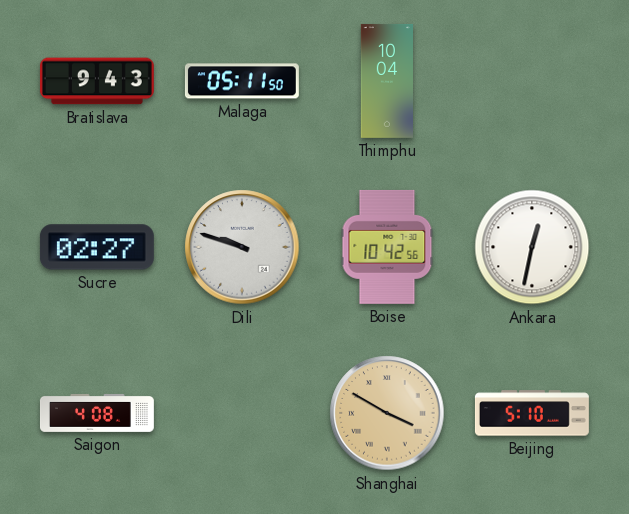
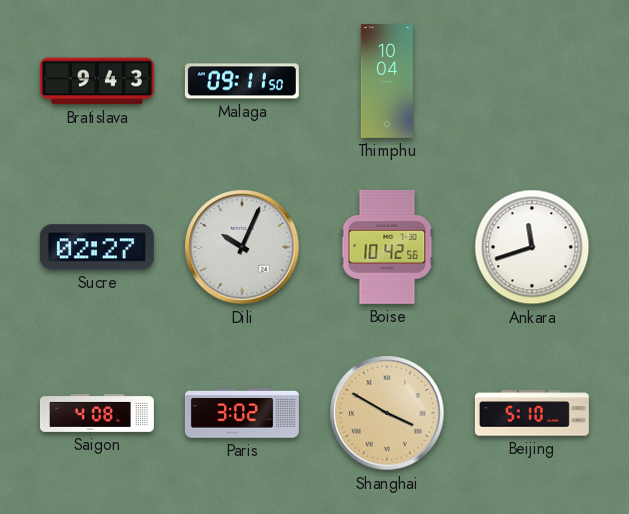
Malaga: 05:11 -> 09:11
Dili: 9:48 -> 10:04
Ankara: 12:32 -> 11:42
Paris: none -> 3:02
